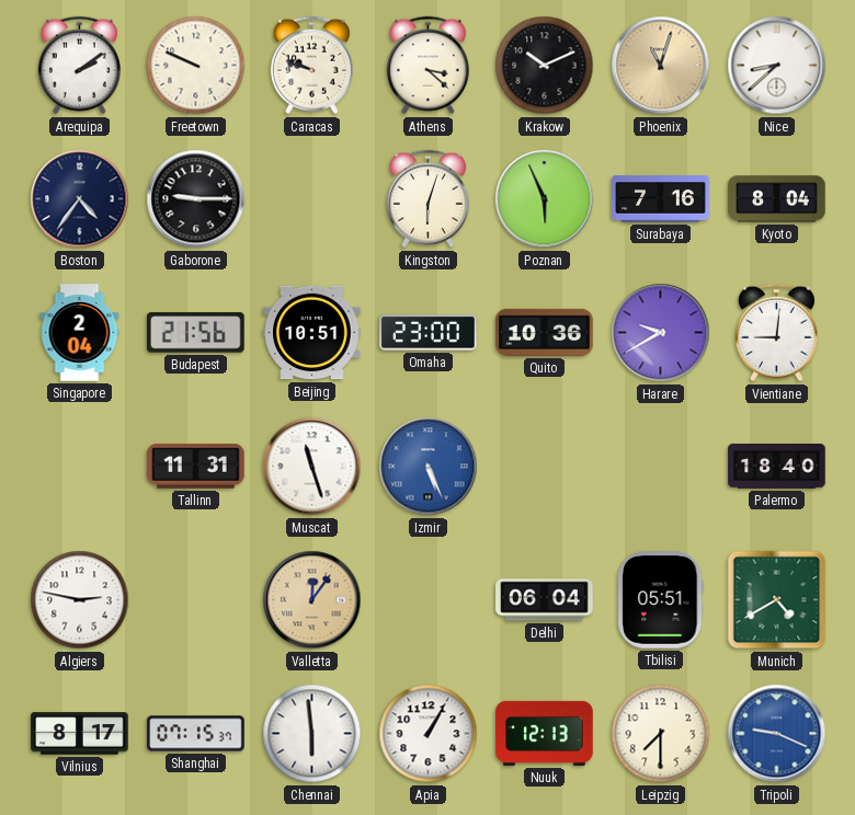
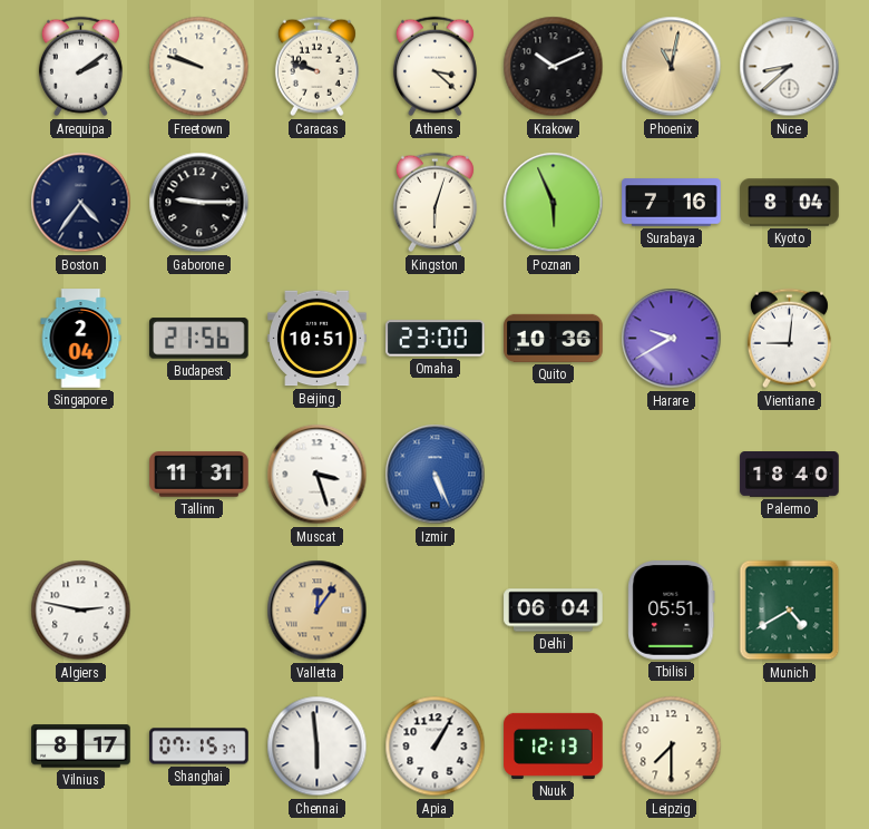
Freetown: 9:49 -> 9:48
Phoenix: 11:03 -> 11:02
Muscat: 11:27 -> 3:27
Tripoli: 9:19 -> none
